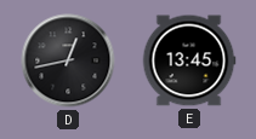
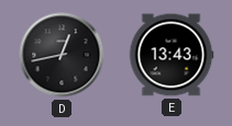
E: 13:45 -> 13:43
